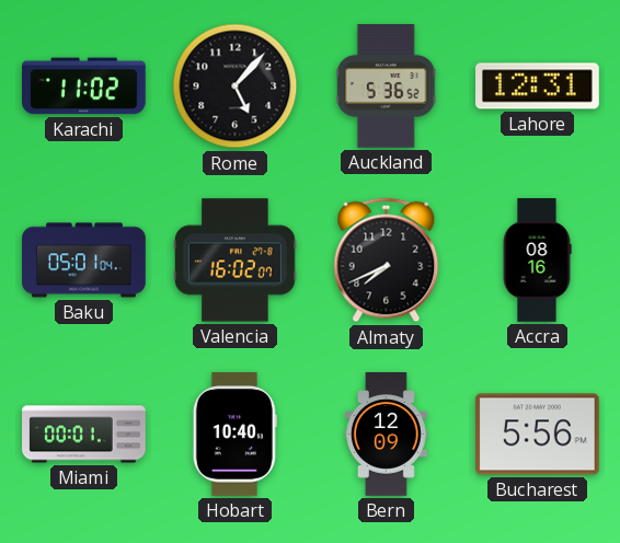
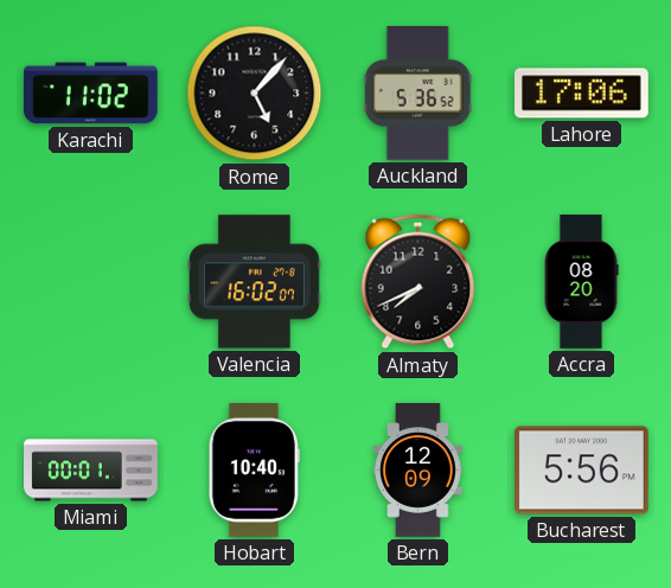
Lahore: 12:31 -> 17:06
Baku: 05:01 -> none
Accra: 08:16 -> 08:20
